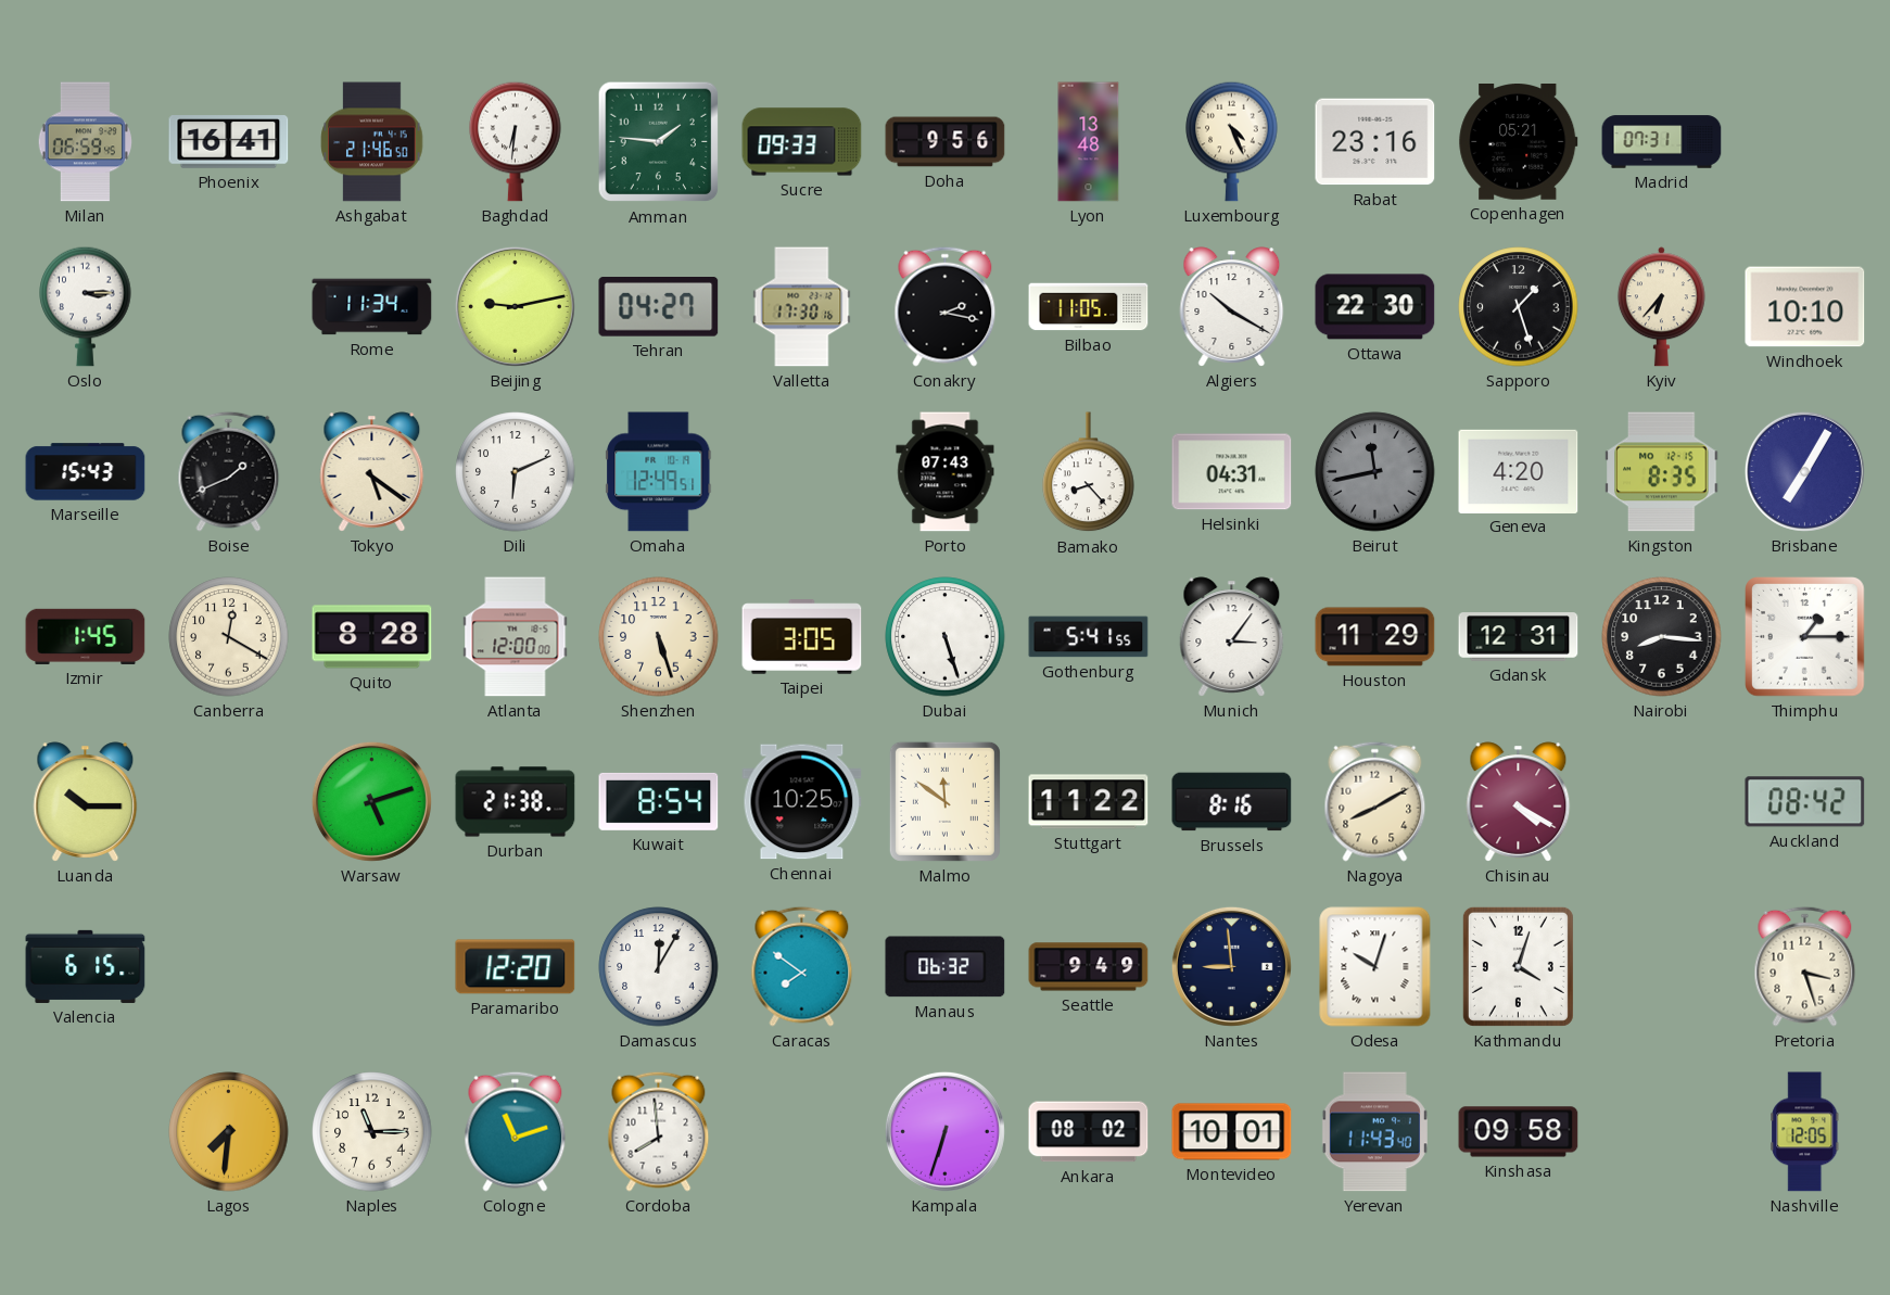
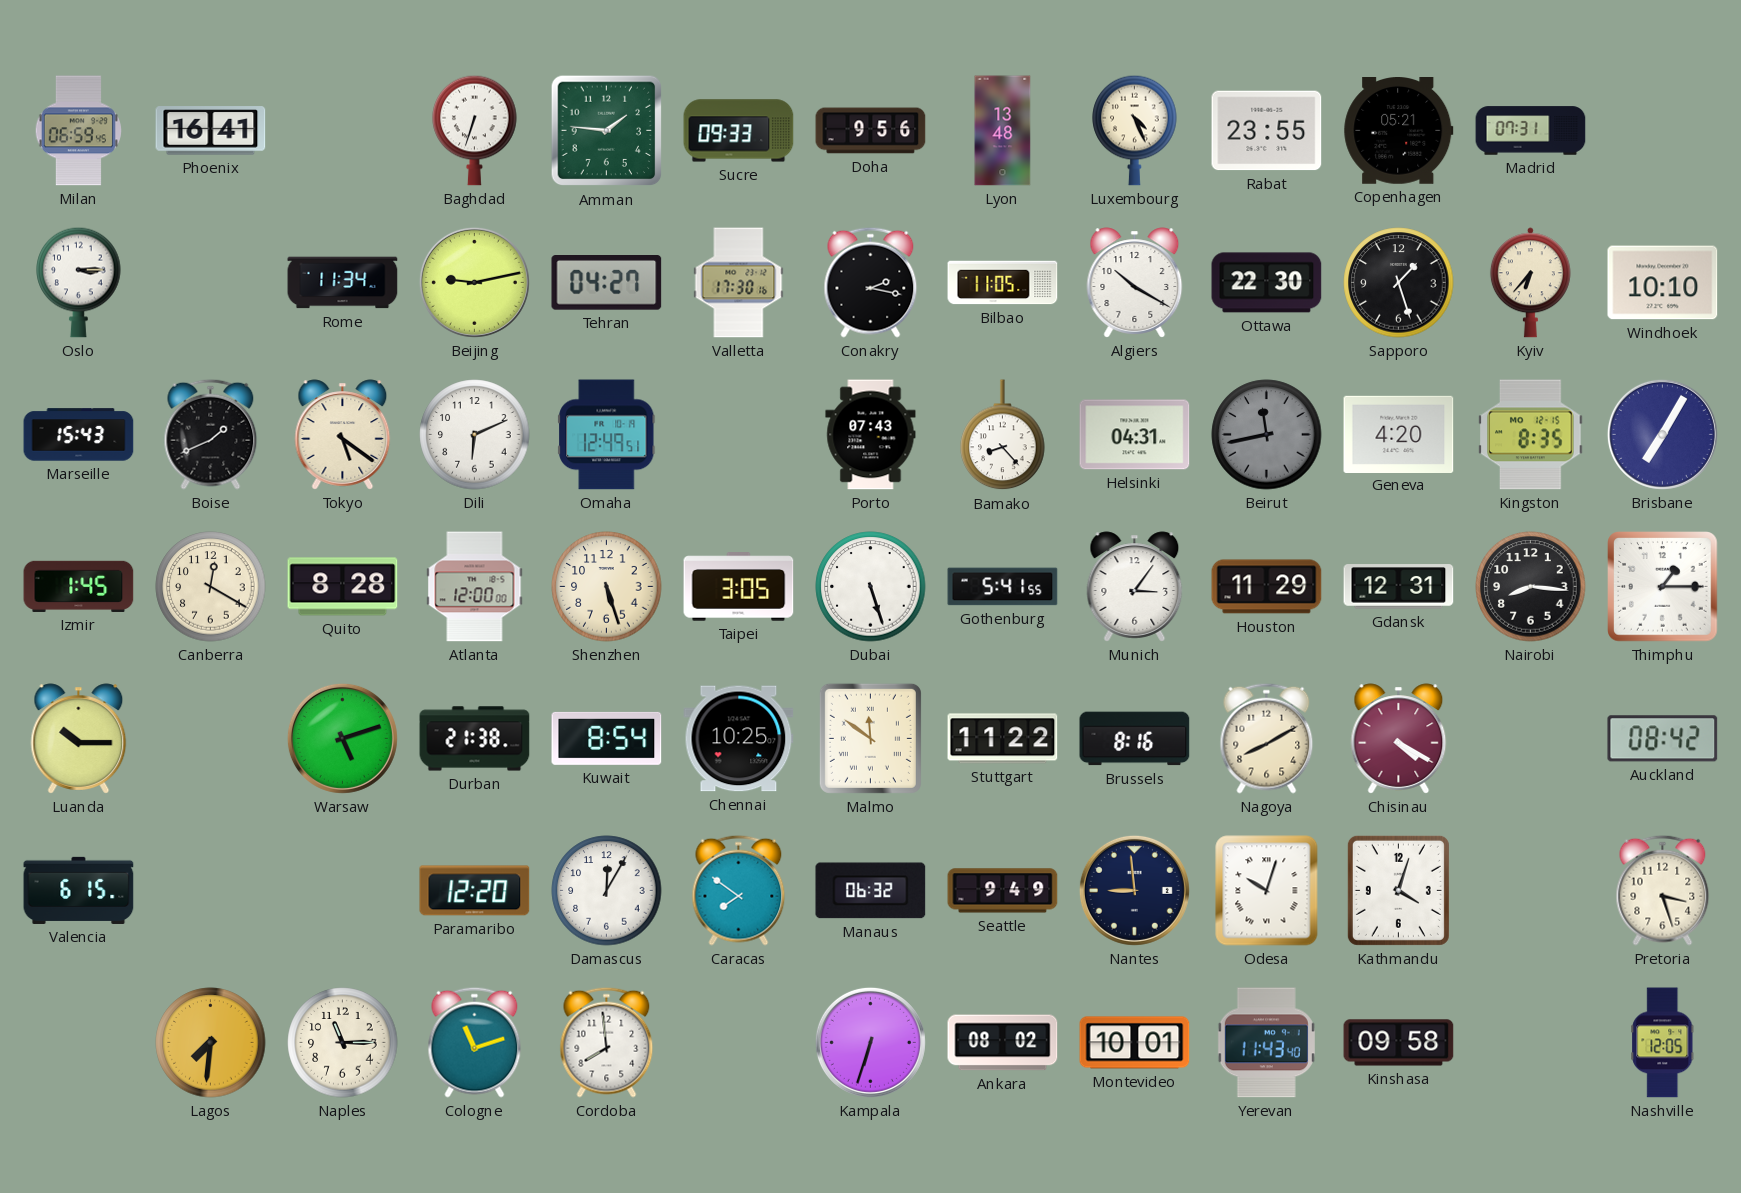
Ashgabat: 21:46 -> none
Baghdad: 6:31 -> 6:33
Rabat: 23:16 -> 23:55
